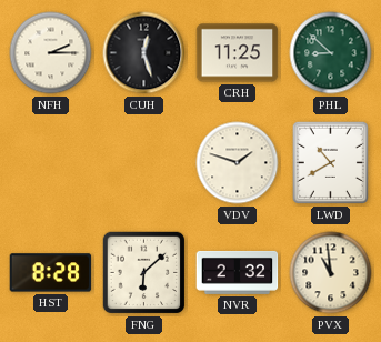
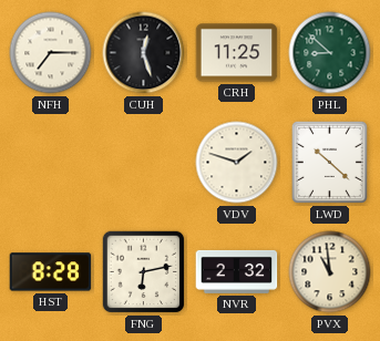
NFH: 2:15 -> 7:15
LWD: 10:40 -> 10:22
FNG: 6:08 -> 6:13
